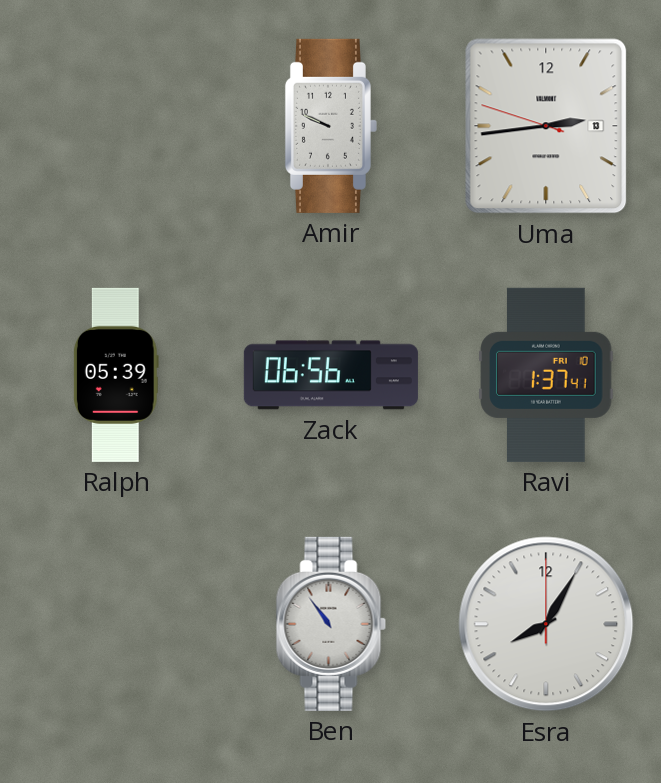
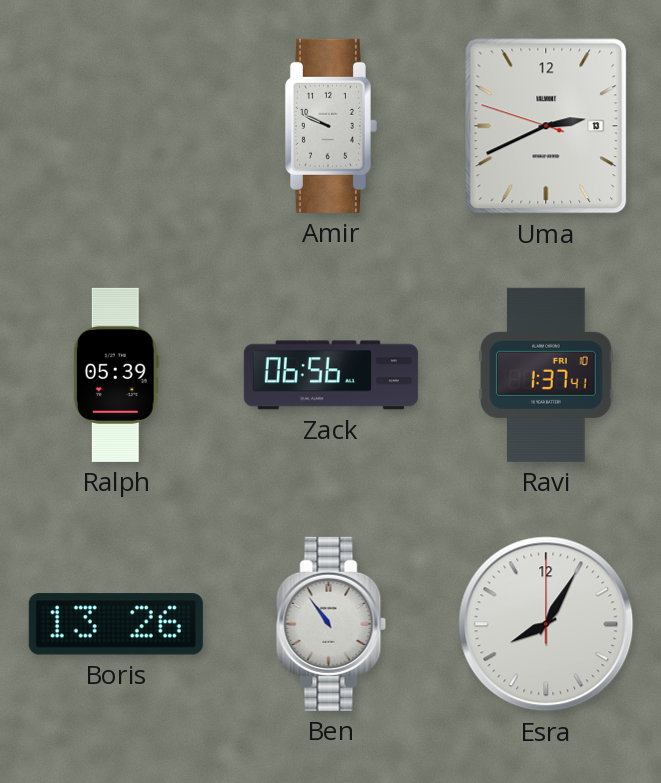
Uma: 2:43 -> 2:40
Boris: none -> 13:26
